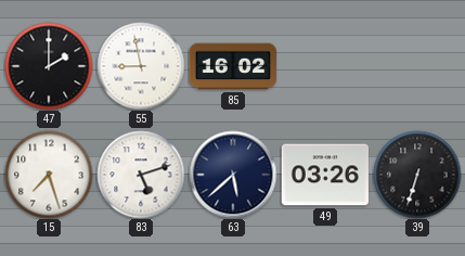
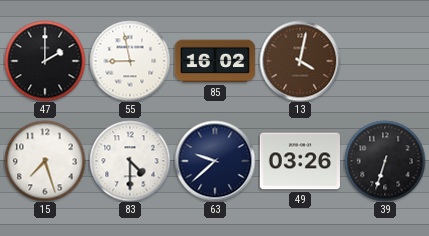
13: none -> 4:02
83: 5:12 -> 4:30
63: 5:38 -> 9:38
